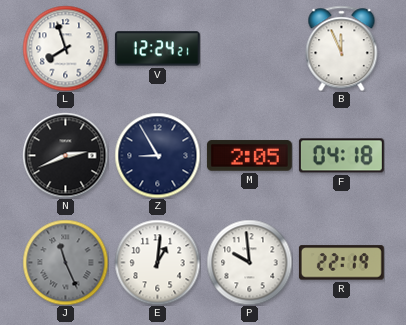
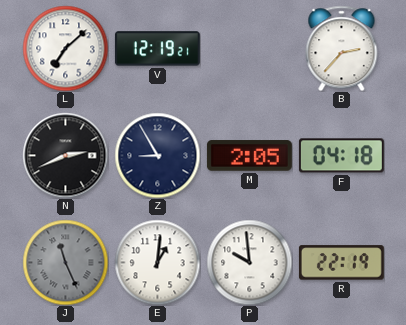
L: 7:57 -> 7:08
V: 12:24 -> 12:19
B: 11:56 -> 2:37
